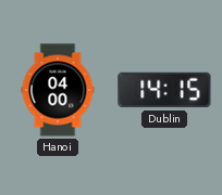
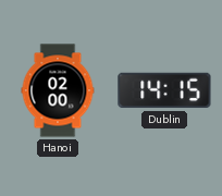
Hanoi: 04:00 -> 02:00
